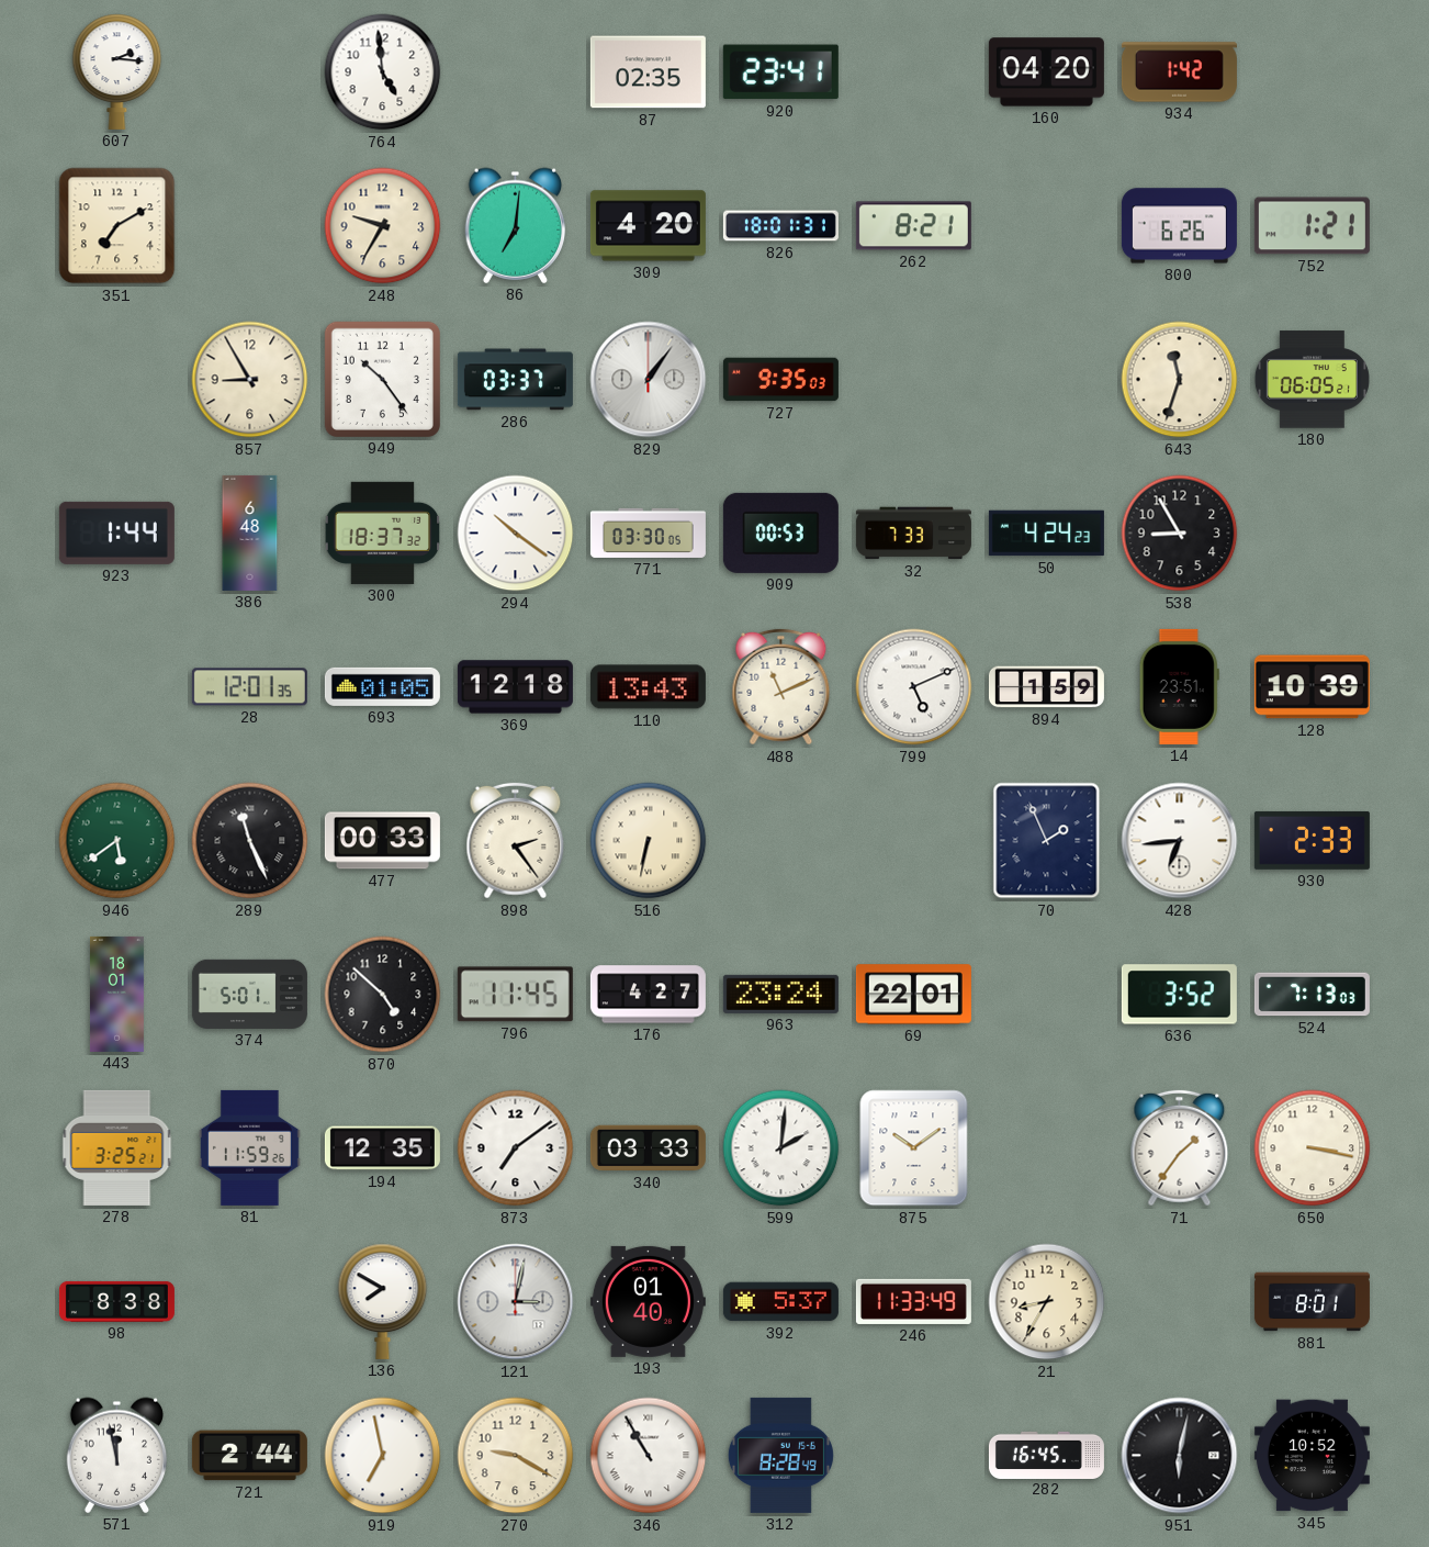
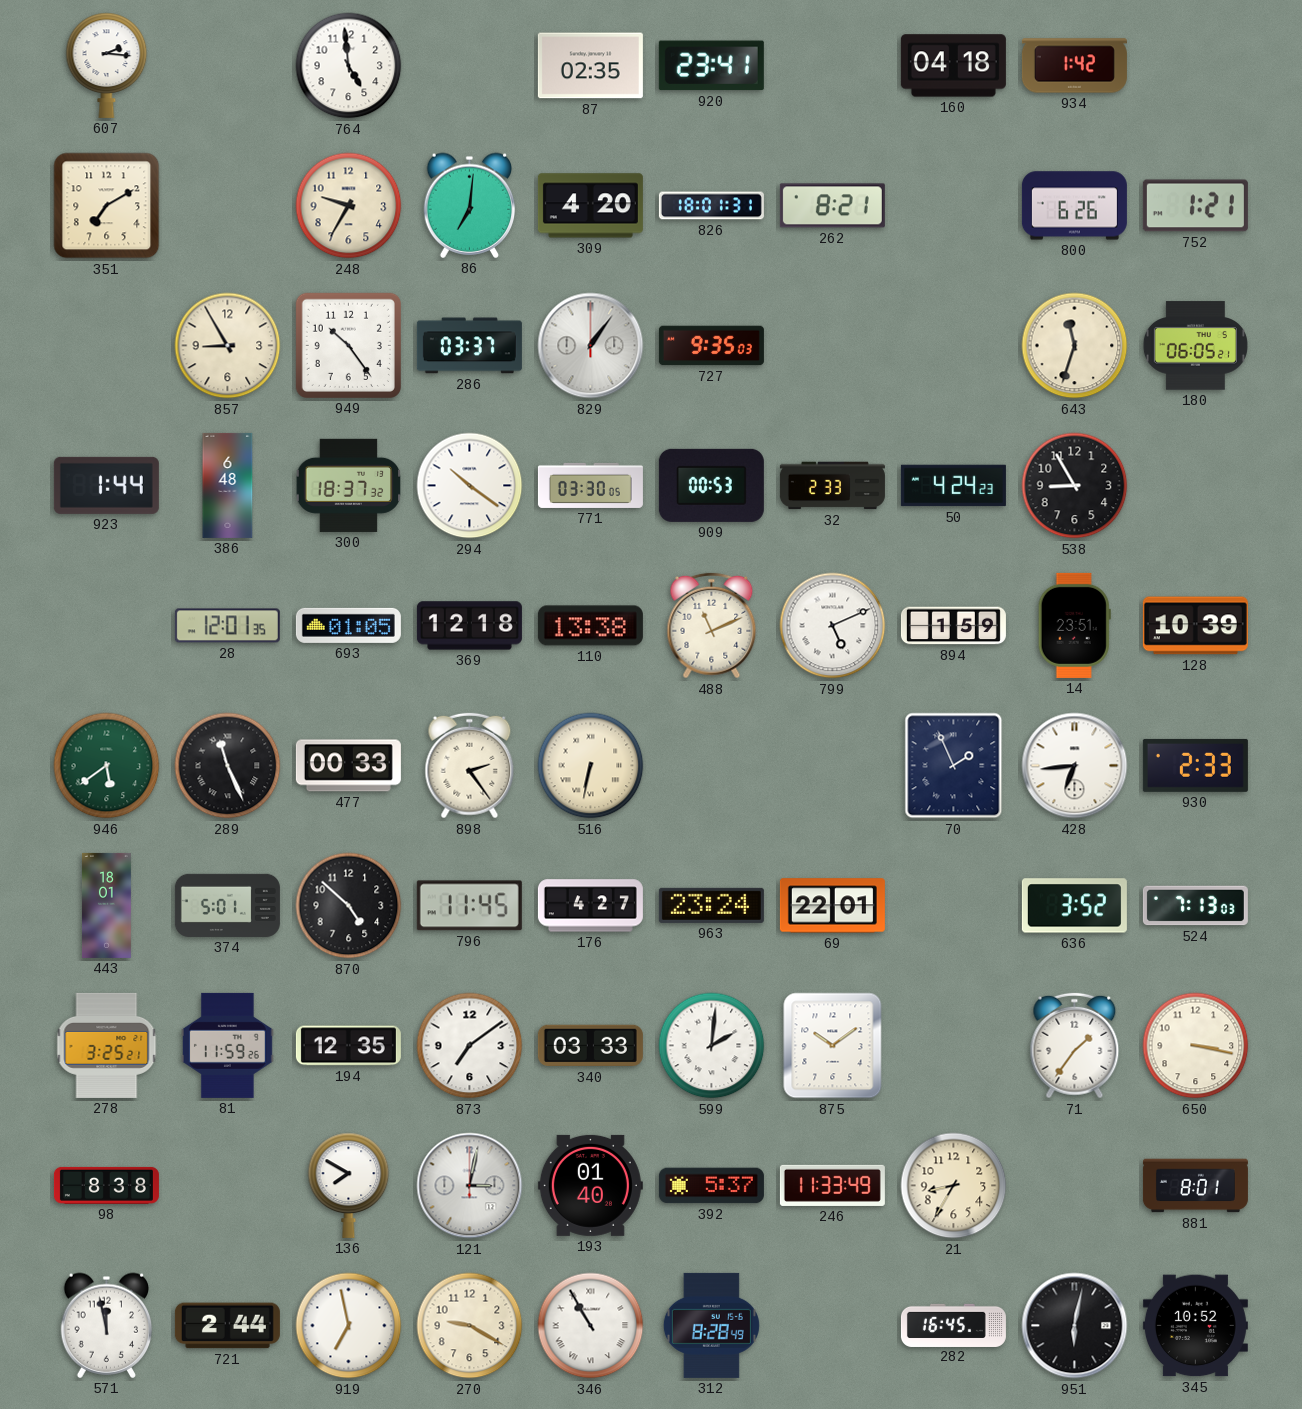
160: 04:20 -> 04:18
32: 7:33 -> 2:33
110: 13:43 -> 13:38
